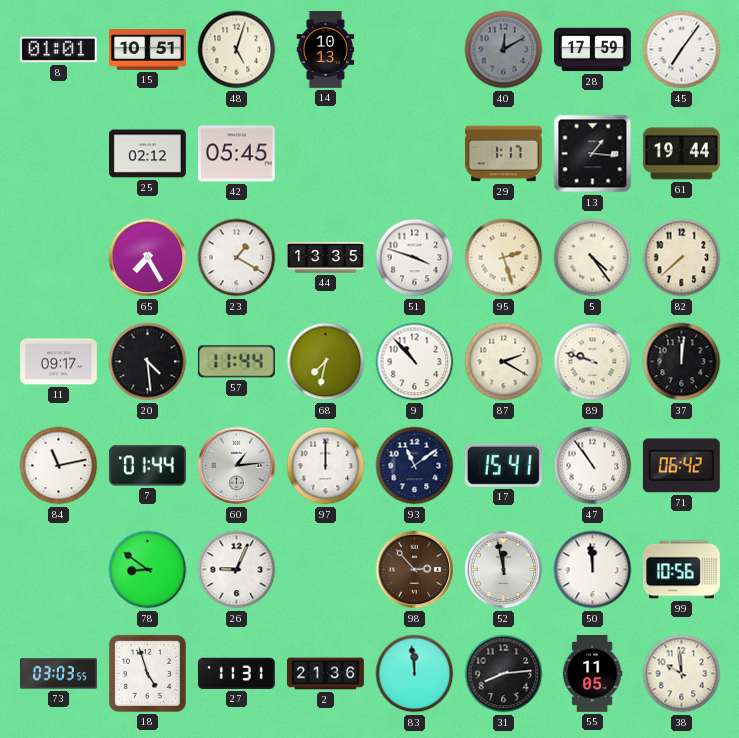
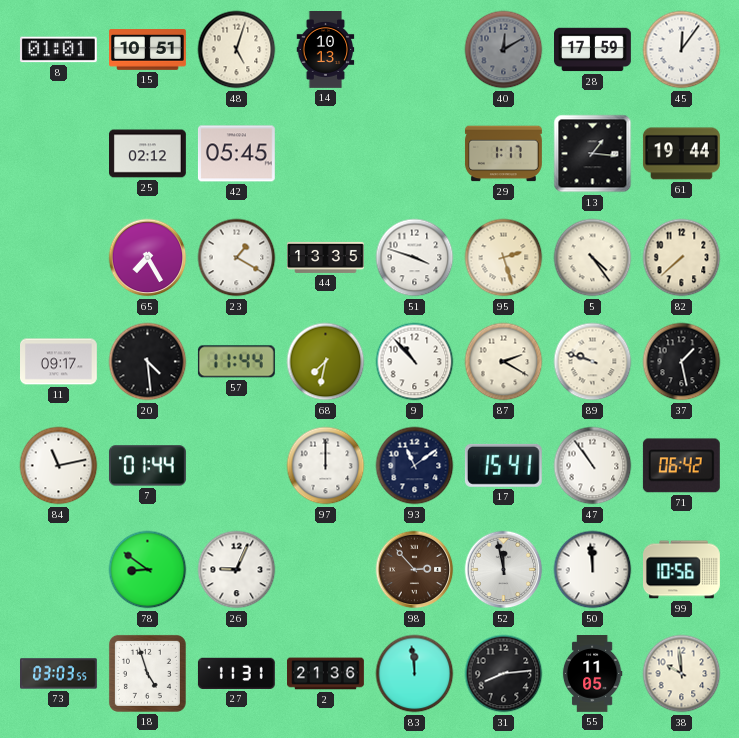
45: 7:06 -> 12:06
37: 12:01 -> 1:28
60: 1:14 -> none
